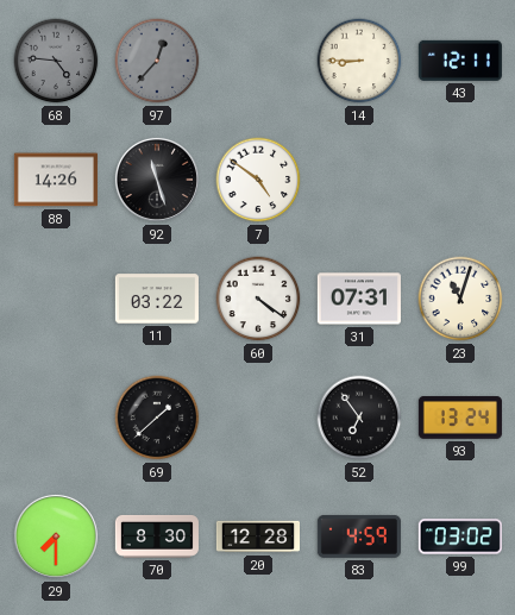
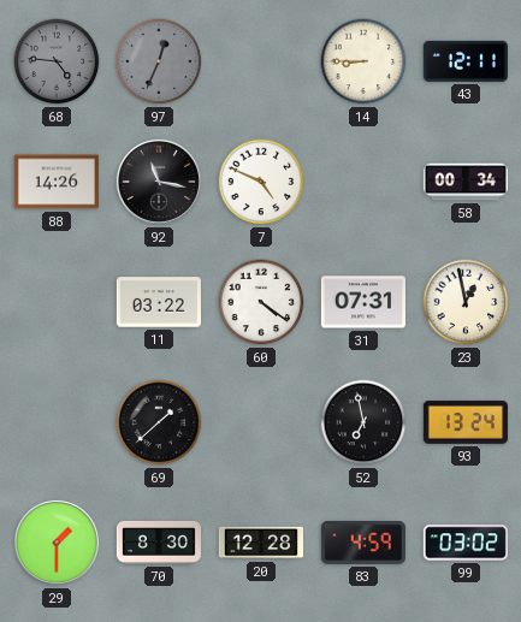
97: 12:37 -> 12:34
92: 11:27 -> 11:17
7: 4:51 -> 4:49
58: none -> 00:34
23: 11:03 -> 12:58
52: 6:54 -> 6:58
29: 7:30 -> 1:30
